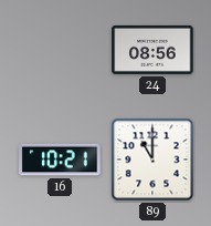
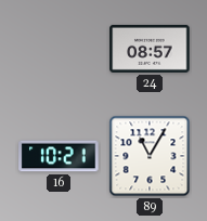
24: 08:56 -> 08:57
89: 11:00 -> 11:05
